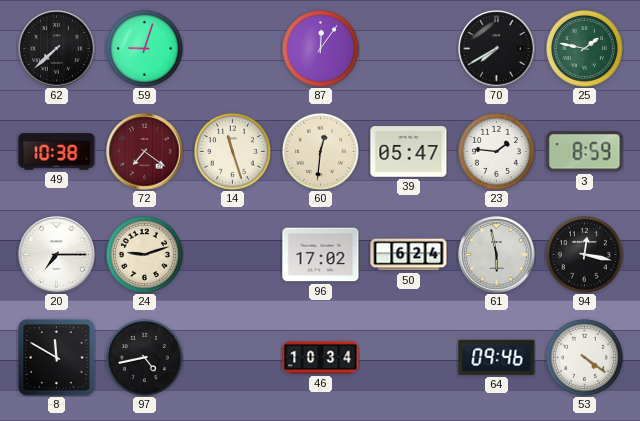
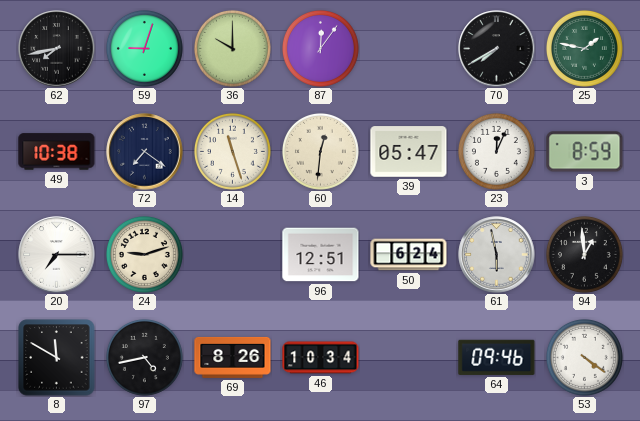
62: 7:38 -> 7:43
36: none -> 10:00
72 dial: burgundy -> navy
23: 1:46 -> 12:04
96: 17:02 -> 12:51
94: 12:17 -> 12:59
69: none -> 8:26
